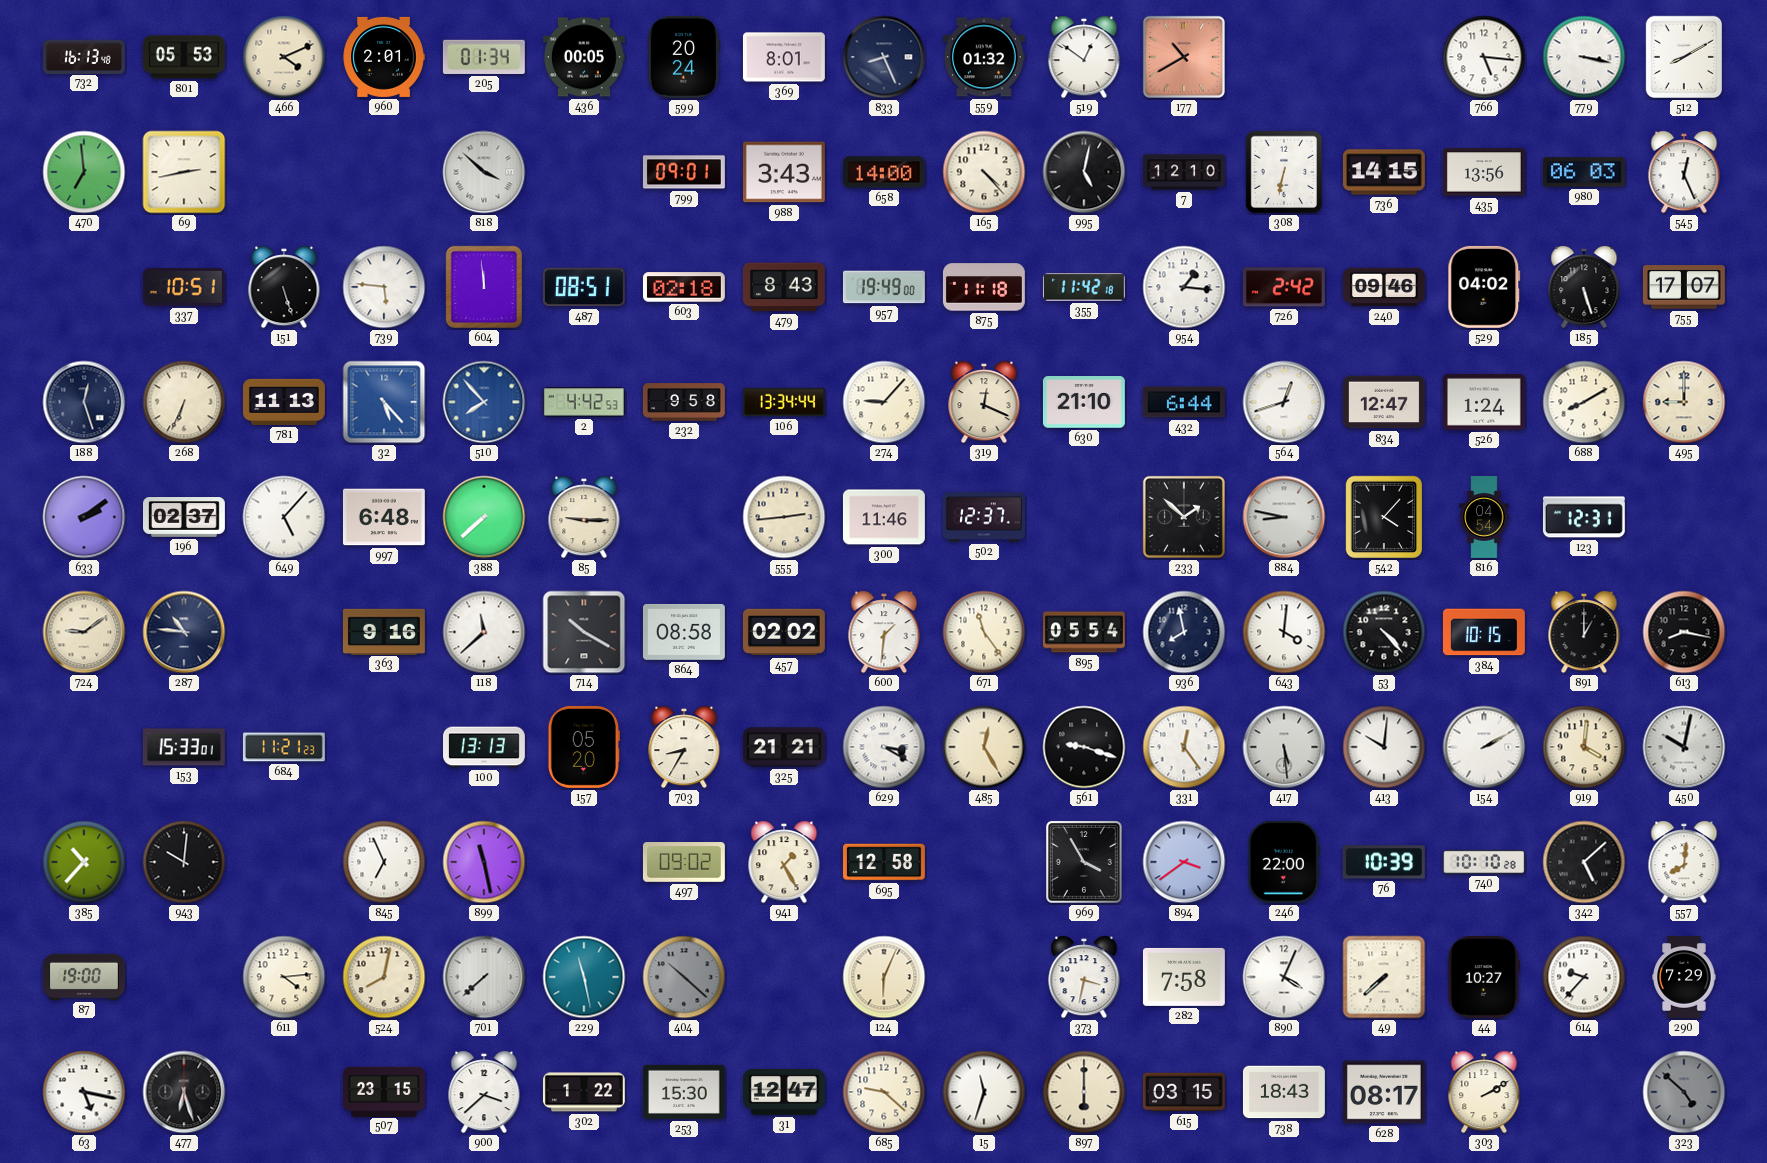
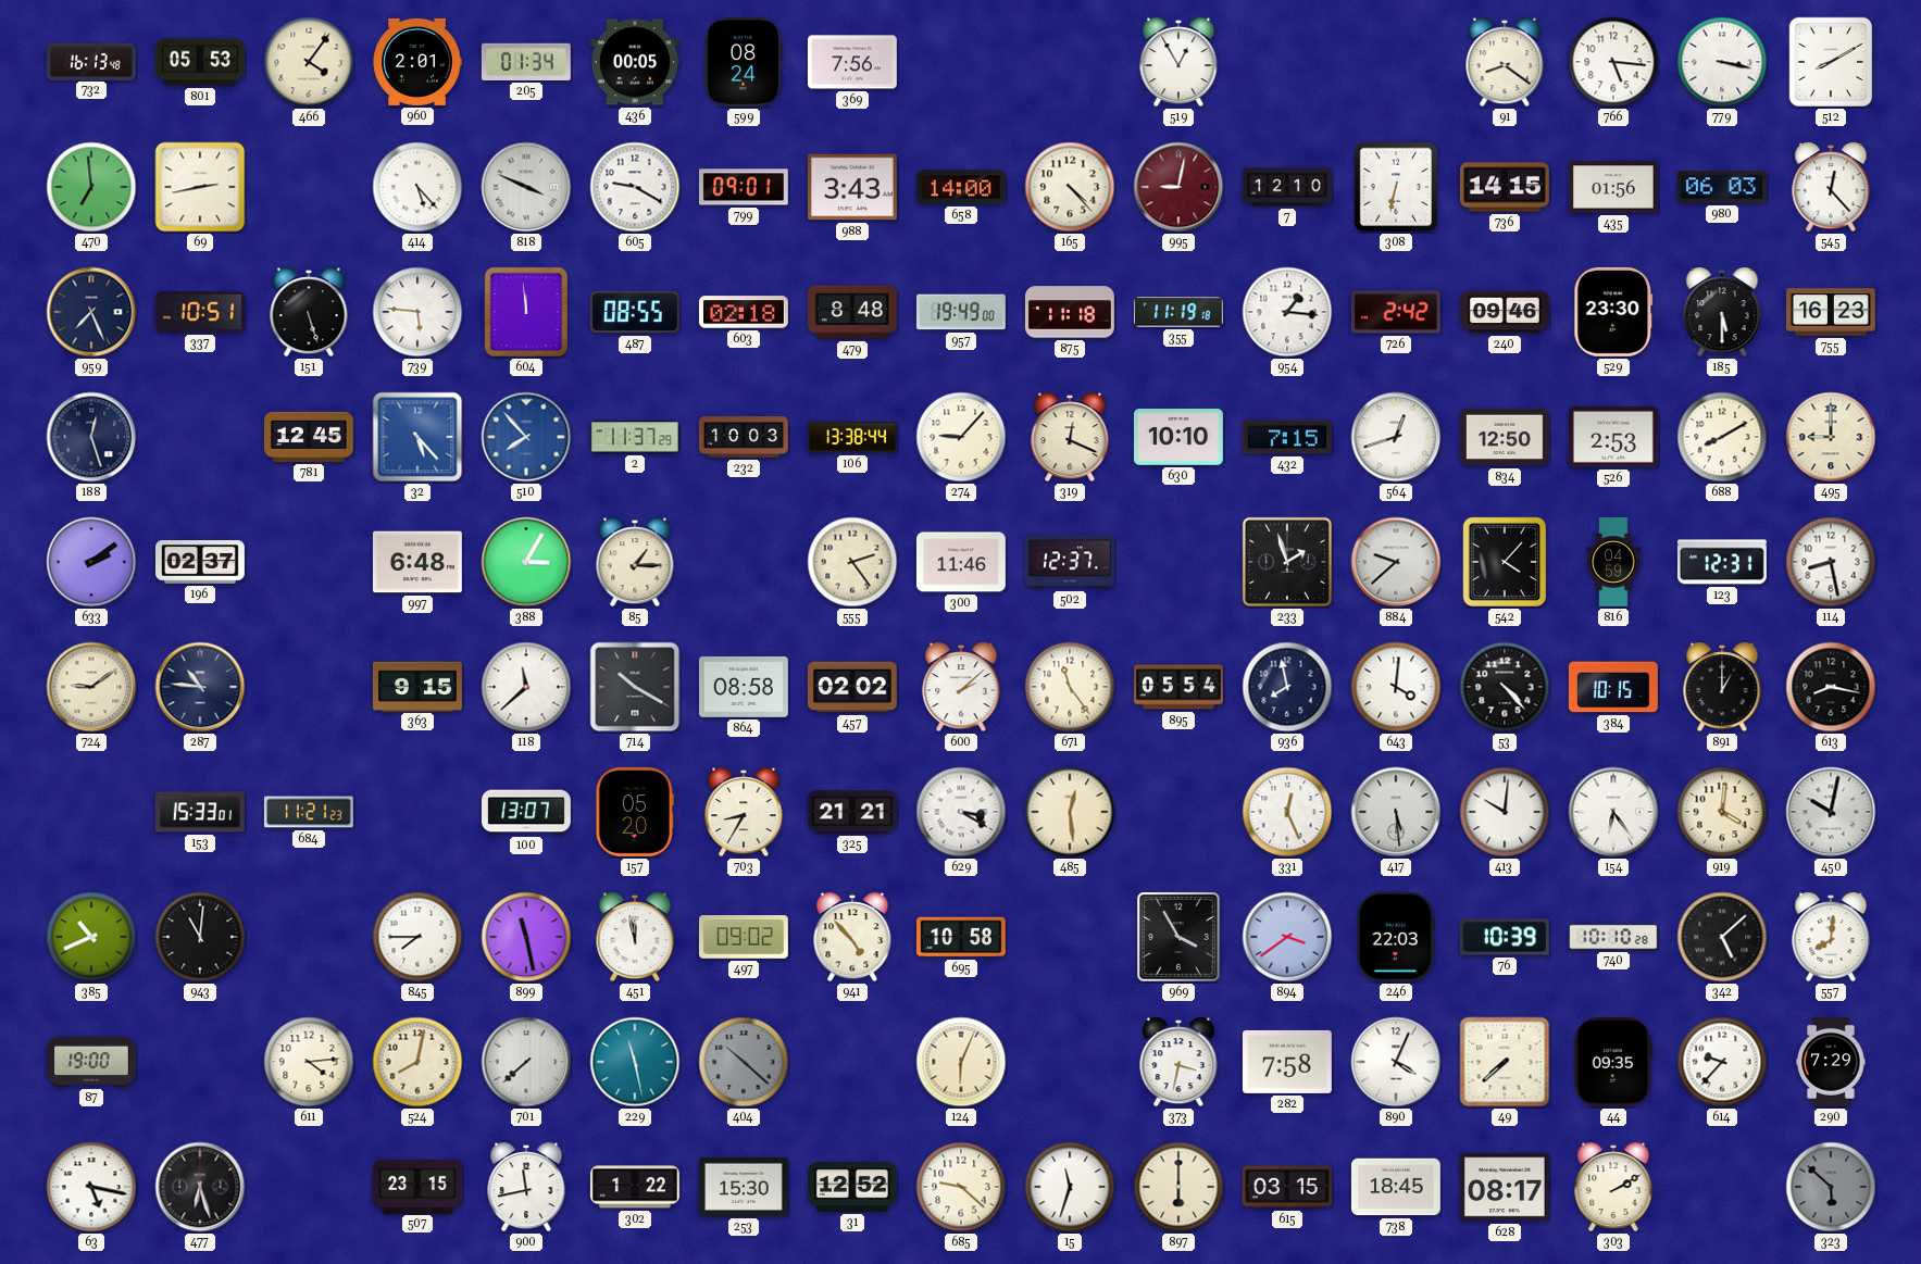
466: 4:11 -> 4:06
599: 20:24 -> 08:24
369: 8:01 -> 7:56
833: 8:26 -> none
559: 01:32 -> none
519: 12:51 -> 12:55
177: 10:40 -> none
91: none -> 8:21
414: none -> 5:23
818: 3:52 -> 3:49
605: none -> 9:20
995: 5:02 -> 9:02
995 dial: black -> burgundy
435: 13:56 -> 01:56
545: 12:26 -> 12:23
959: none -> 7:26
487: 08:51 -> 08:55
479: 8:43 -> 8:48
355: 11:42 -> 11:19
529: 04:02 -> 23:30
185: 5:27 -> 5:30
755: 17:07 -> 16:23
268: 6:34 -> none
781: 11:13 -> 12:45
2: 4:42 -> 11:37
232: 9:58 -> 10:03
106: 13:34 -> 13:38
630: 21:10 -> 10:10
432: 6:44 -> 7:15
834: 12:47 -> 12:50
526: 1:24 -> 2:53
649: 5:07 -> none
388: 7:38 -> 3:05
85: 9:15 -> 1:15
555: 2:44 -> 2:24
233: 1:52 -> 1:57
884: 8:47 -> 9:38
816: 04:54 -> 04:59
114: none -> 8:28
363: 9:16 -> 9:15
600: 1:31 -> 2:08
100: 13:13 -> 13:07
485: 12:25 -> 12:29
561: 9:18 -> none
331: 12:24 -> 12:26
154: 2:10 -> 6:24
385: 10:37 -> 10:41
943: 10:01 -> 11:01
845: 6:56 -> 7:45
451: none -> 11:58
941: 1:25 -> 4:53
695: 12:58 -> 10:58
246: 22:00 -> 22:03
44: 10:27 -> 09:35
900: 3:38 -> 11:43
31: 12:47 -> 12:52
738: 18:43 -> 18:45
323: 4:52 -> 5:52
